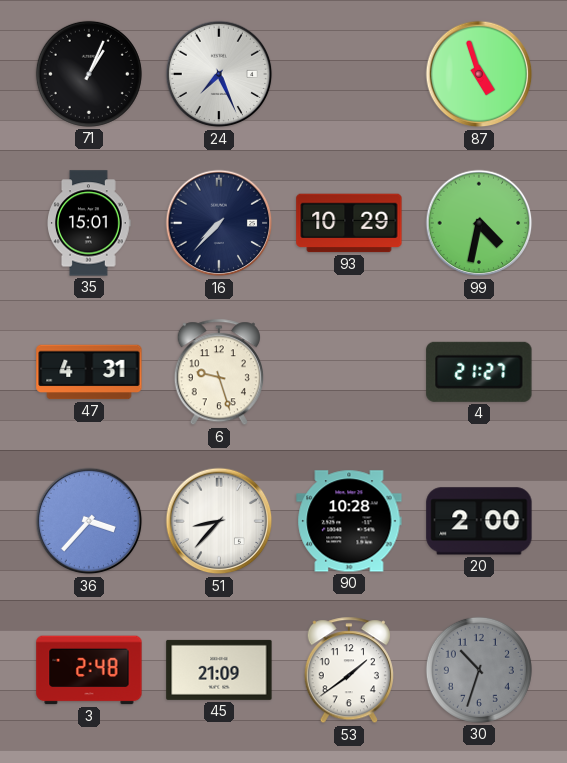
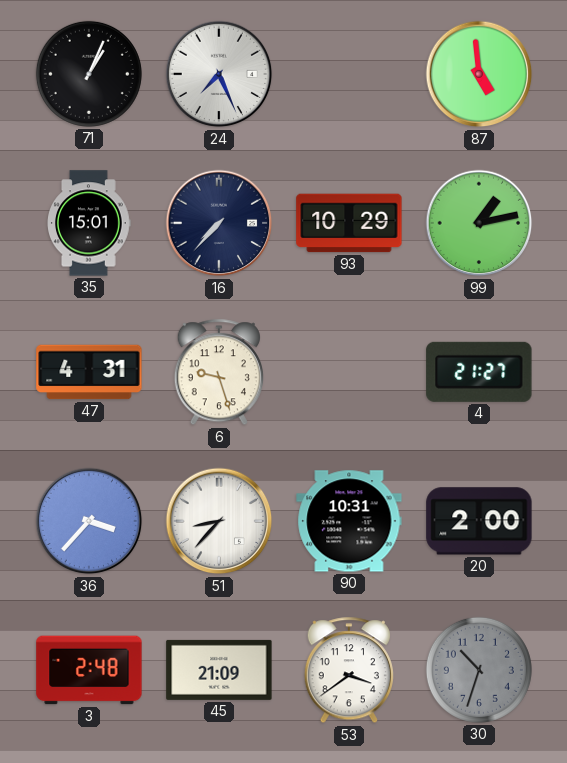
87: 4:57 -> 4:59
99: 4:32 -> 1:13
90: 10:28 -> 10:31
53: 1:39 -> 3:39
